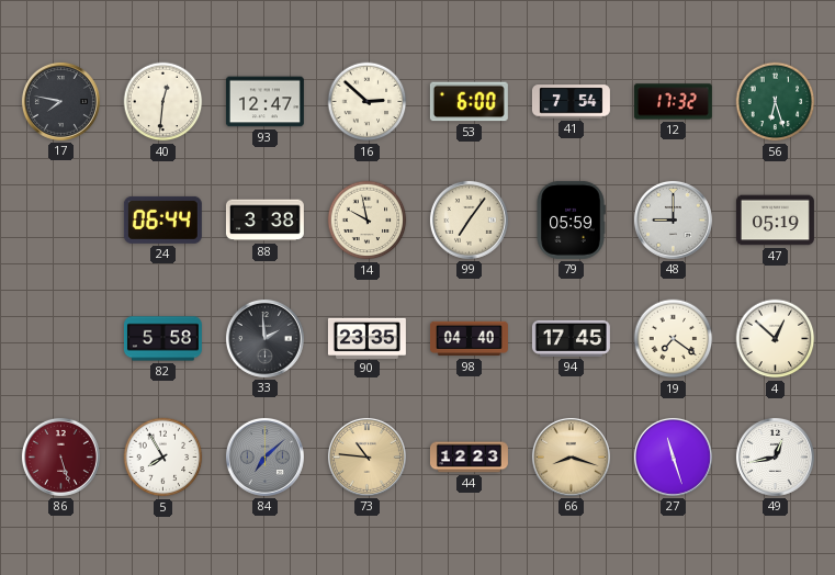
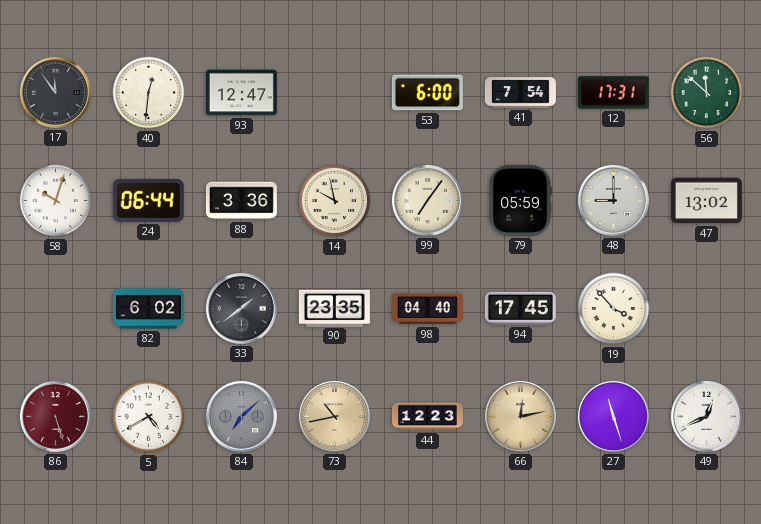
17: 7:47 -> 11:54
16: 2:52 -> none
12: 17:32 -> 17:31
56: 6:27 -> 11:52
58: none -> 10:03
88: 3:38 -> 3:36
47: 05:19 -> 13:02
82: 5:58 -> 6:02
33: 1:59 -> 1:39
19: 7:21 -> 3:53
4: 12:52 -> none
5: 7:55 -> 4:40
73: 10:46 -> 10:43
66: 8:18 -> 12:13
49: 12:43 -> 12:41
